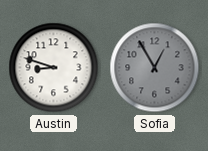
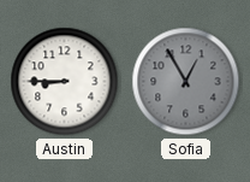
Austin: 8:48 -> 8:45
